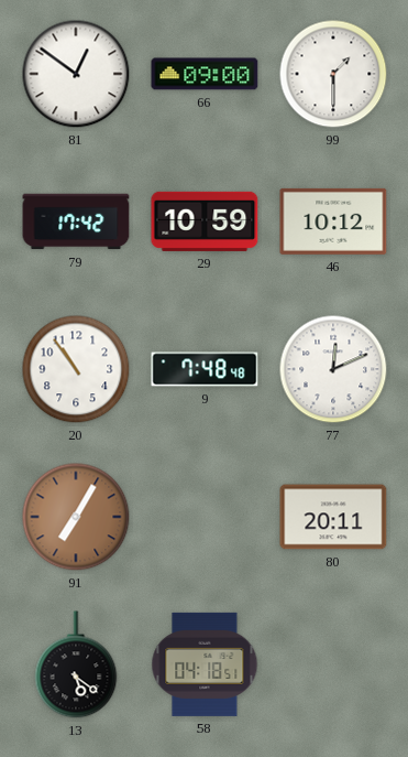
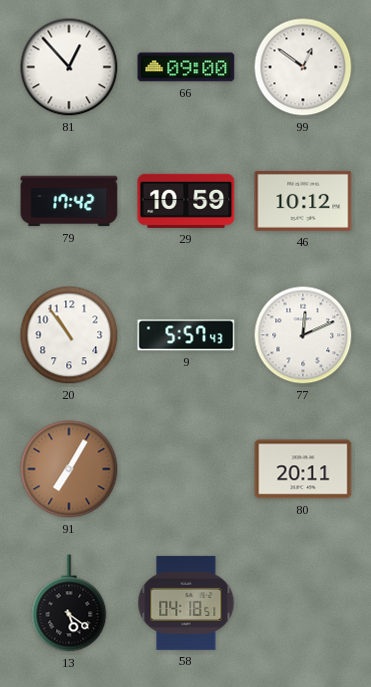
81: 12:51 -> 12:53
99: 1:30 -> 12:51
9: 7:48 -> 5:57
